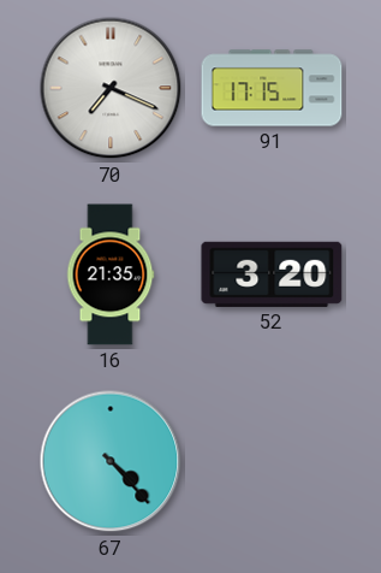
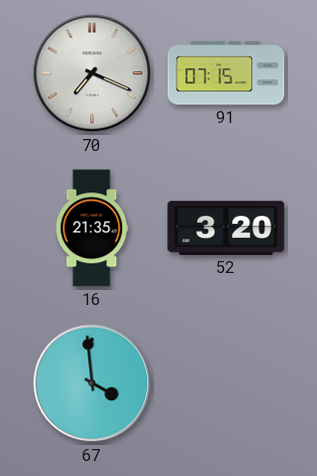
91: 17:15 -> 07:15
67: 4:23 -> 3:59
